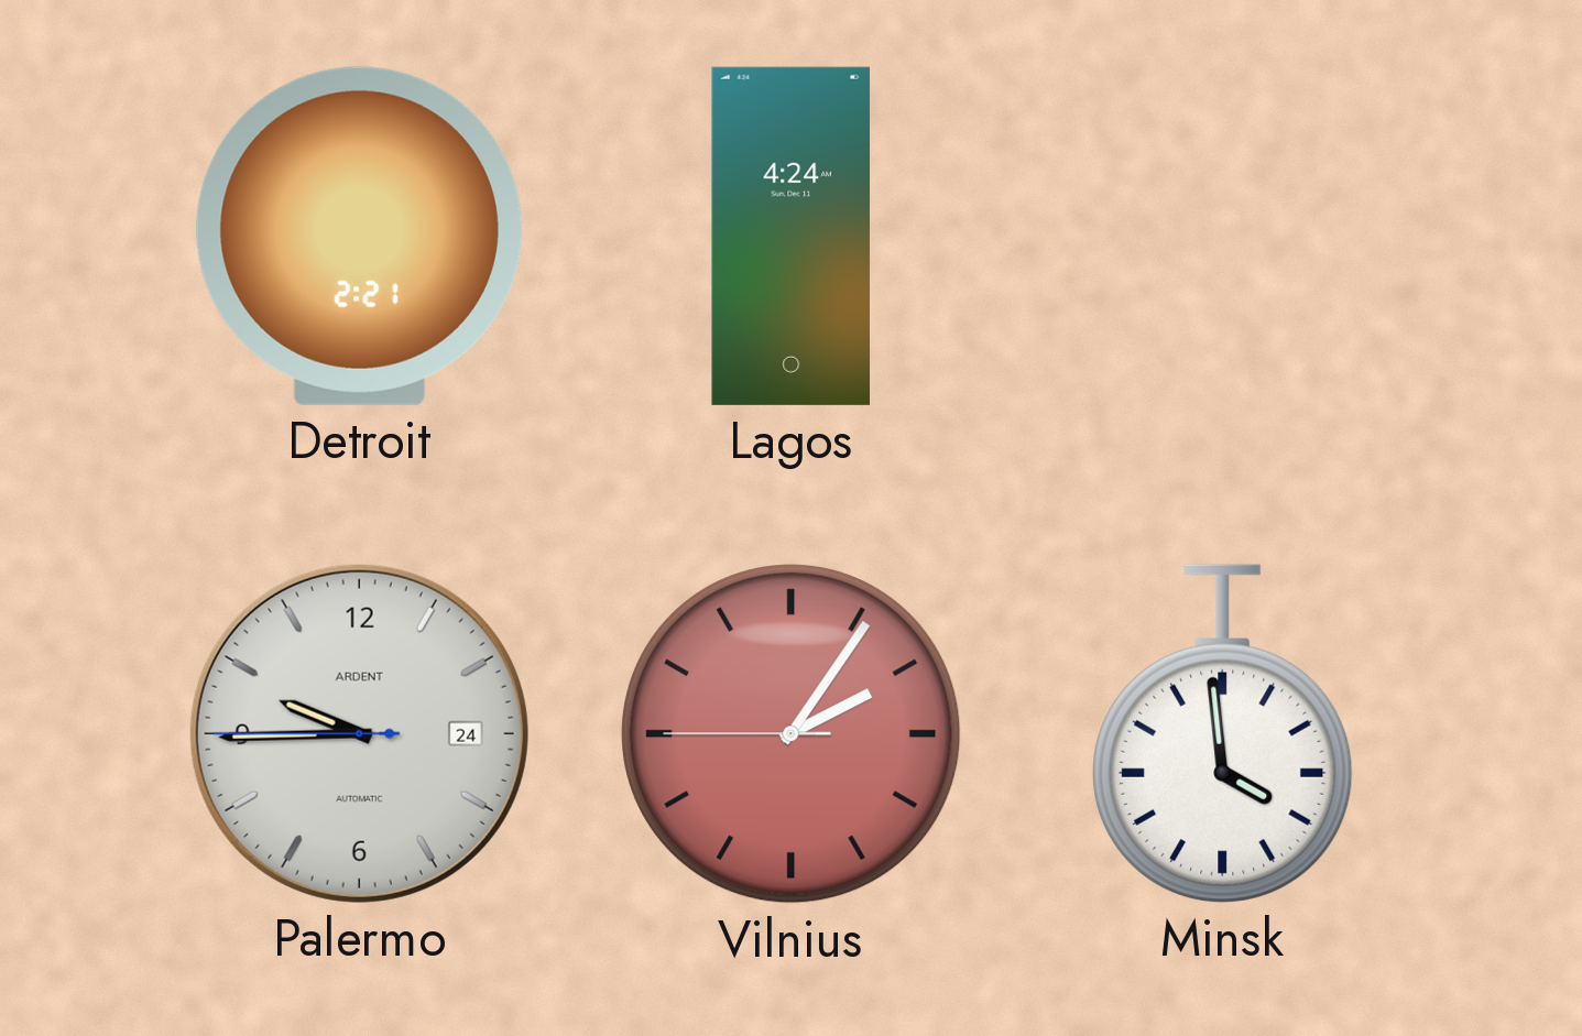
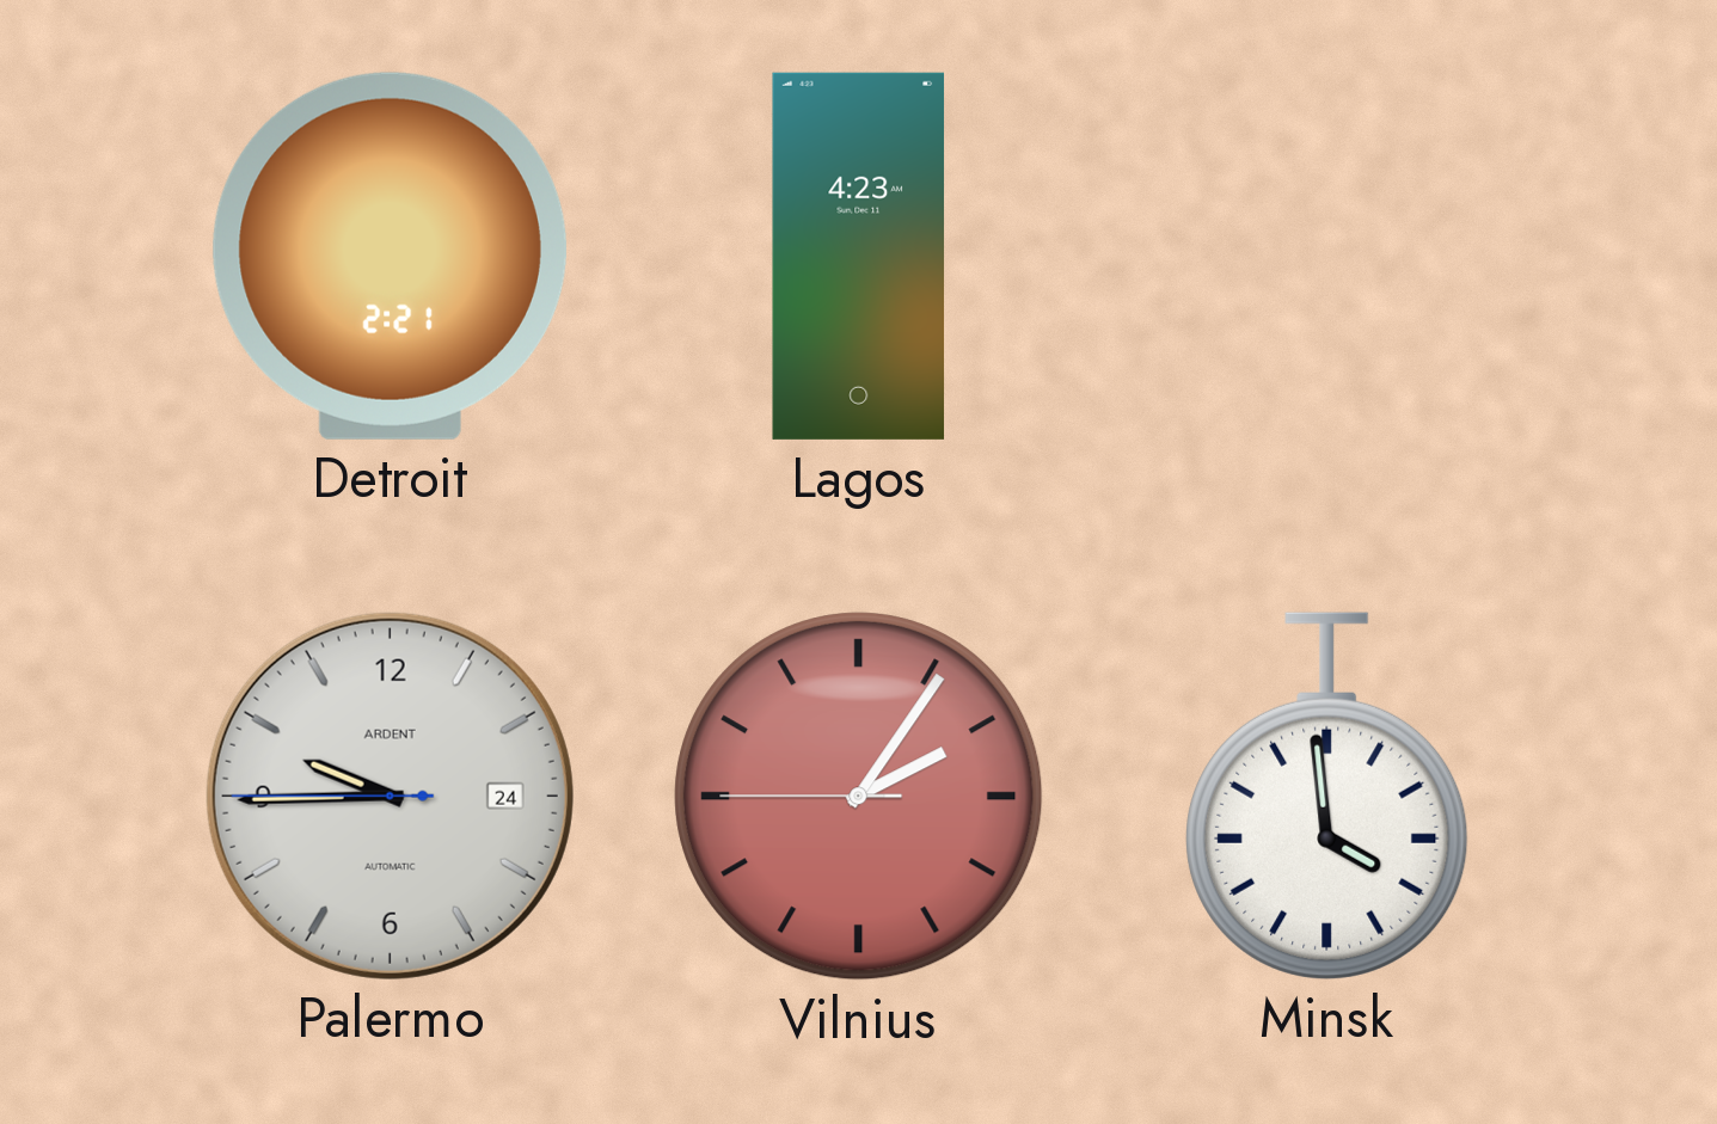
Lagos: 4:24 -> 4:23
